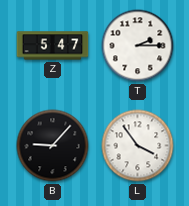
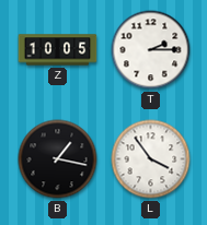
Z: 5:47 -> 10:05
B: 9:07 -> 1:17
